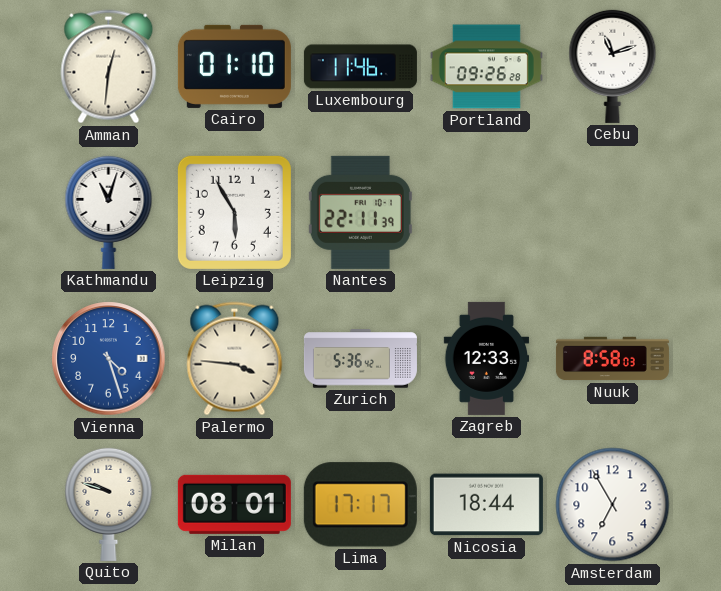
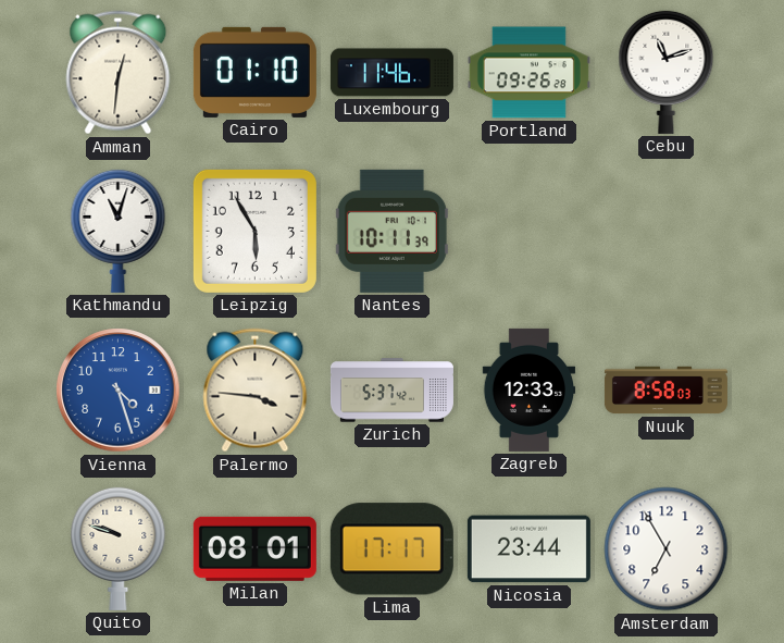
Nantes: 22:11 -> 10:11
Zurich: 5:36 -> 5:37
Nicosia: 18:44 -> 23:44
